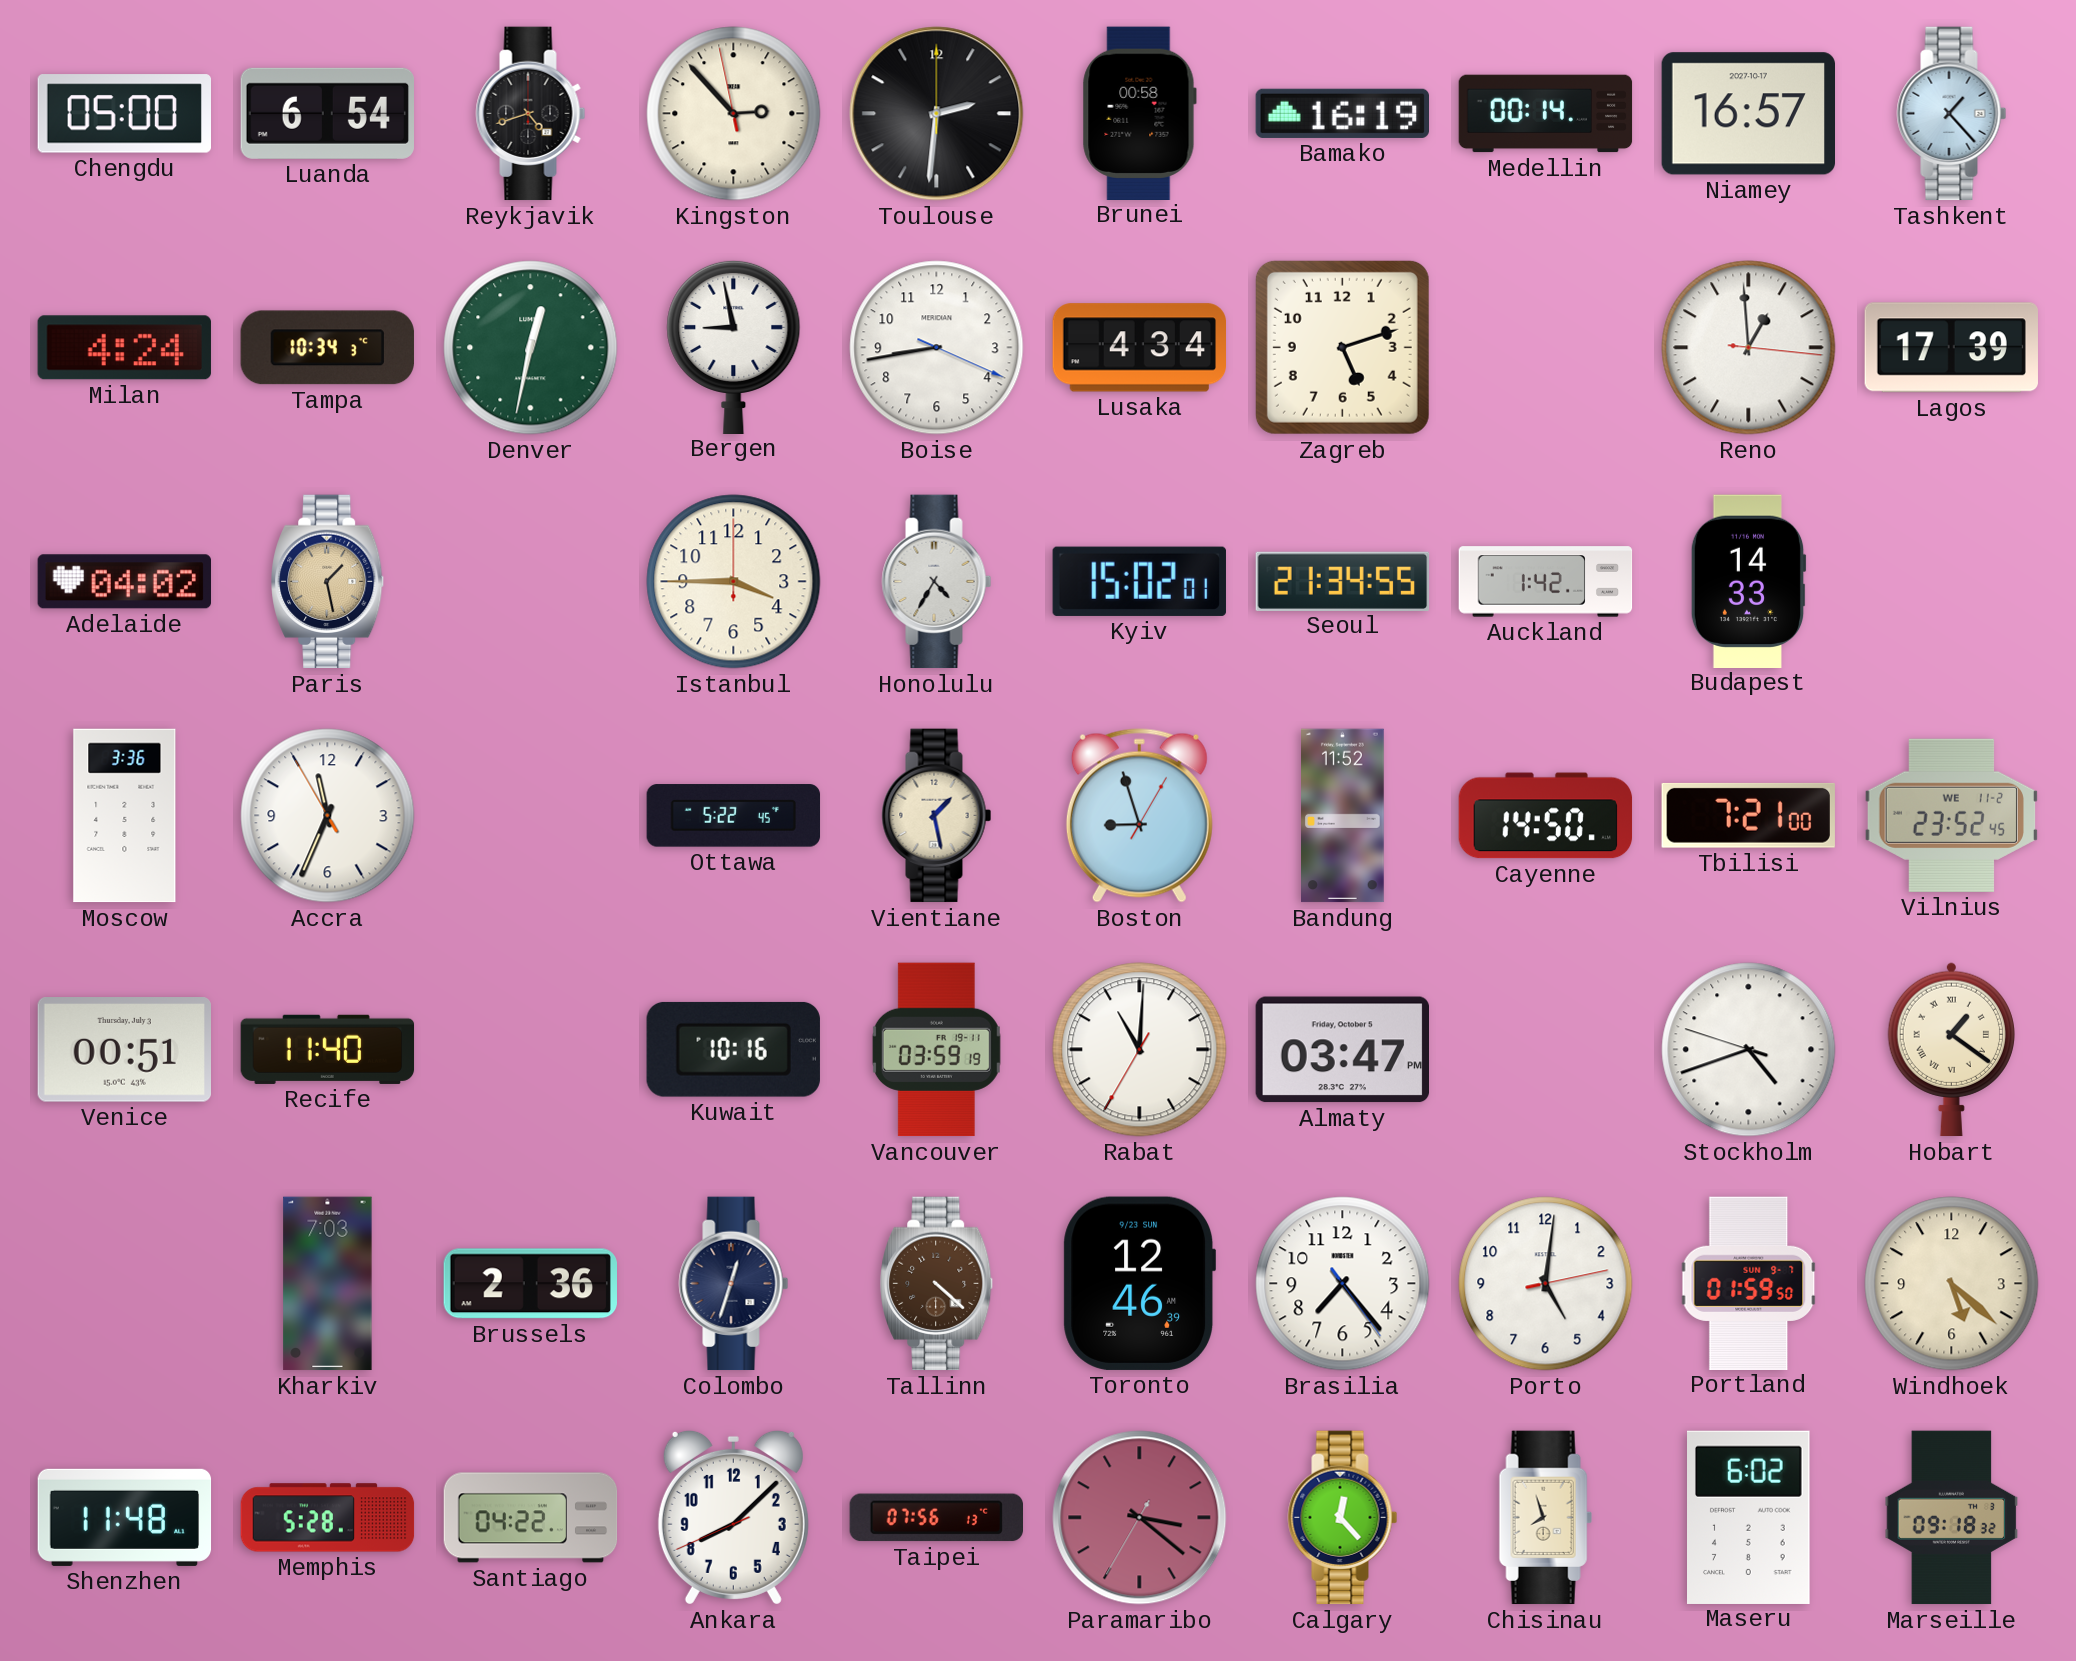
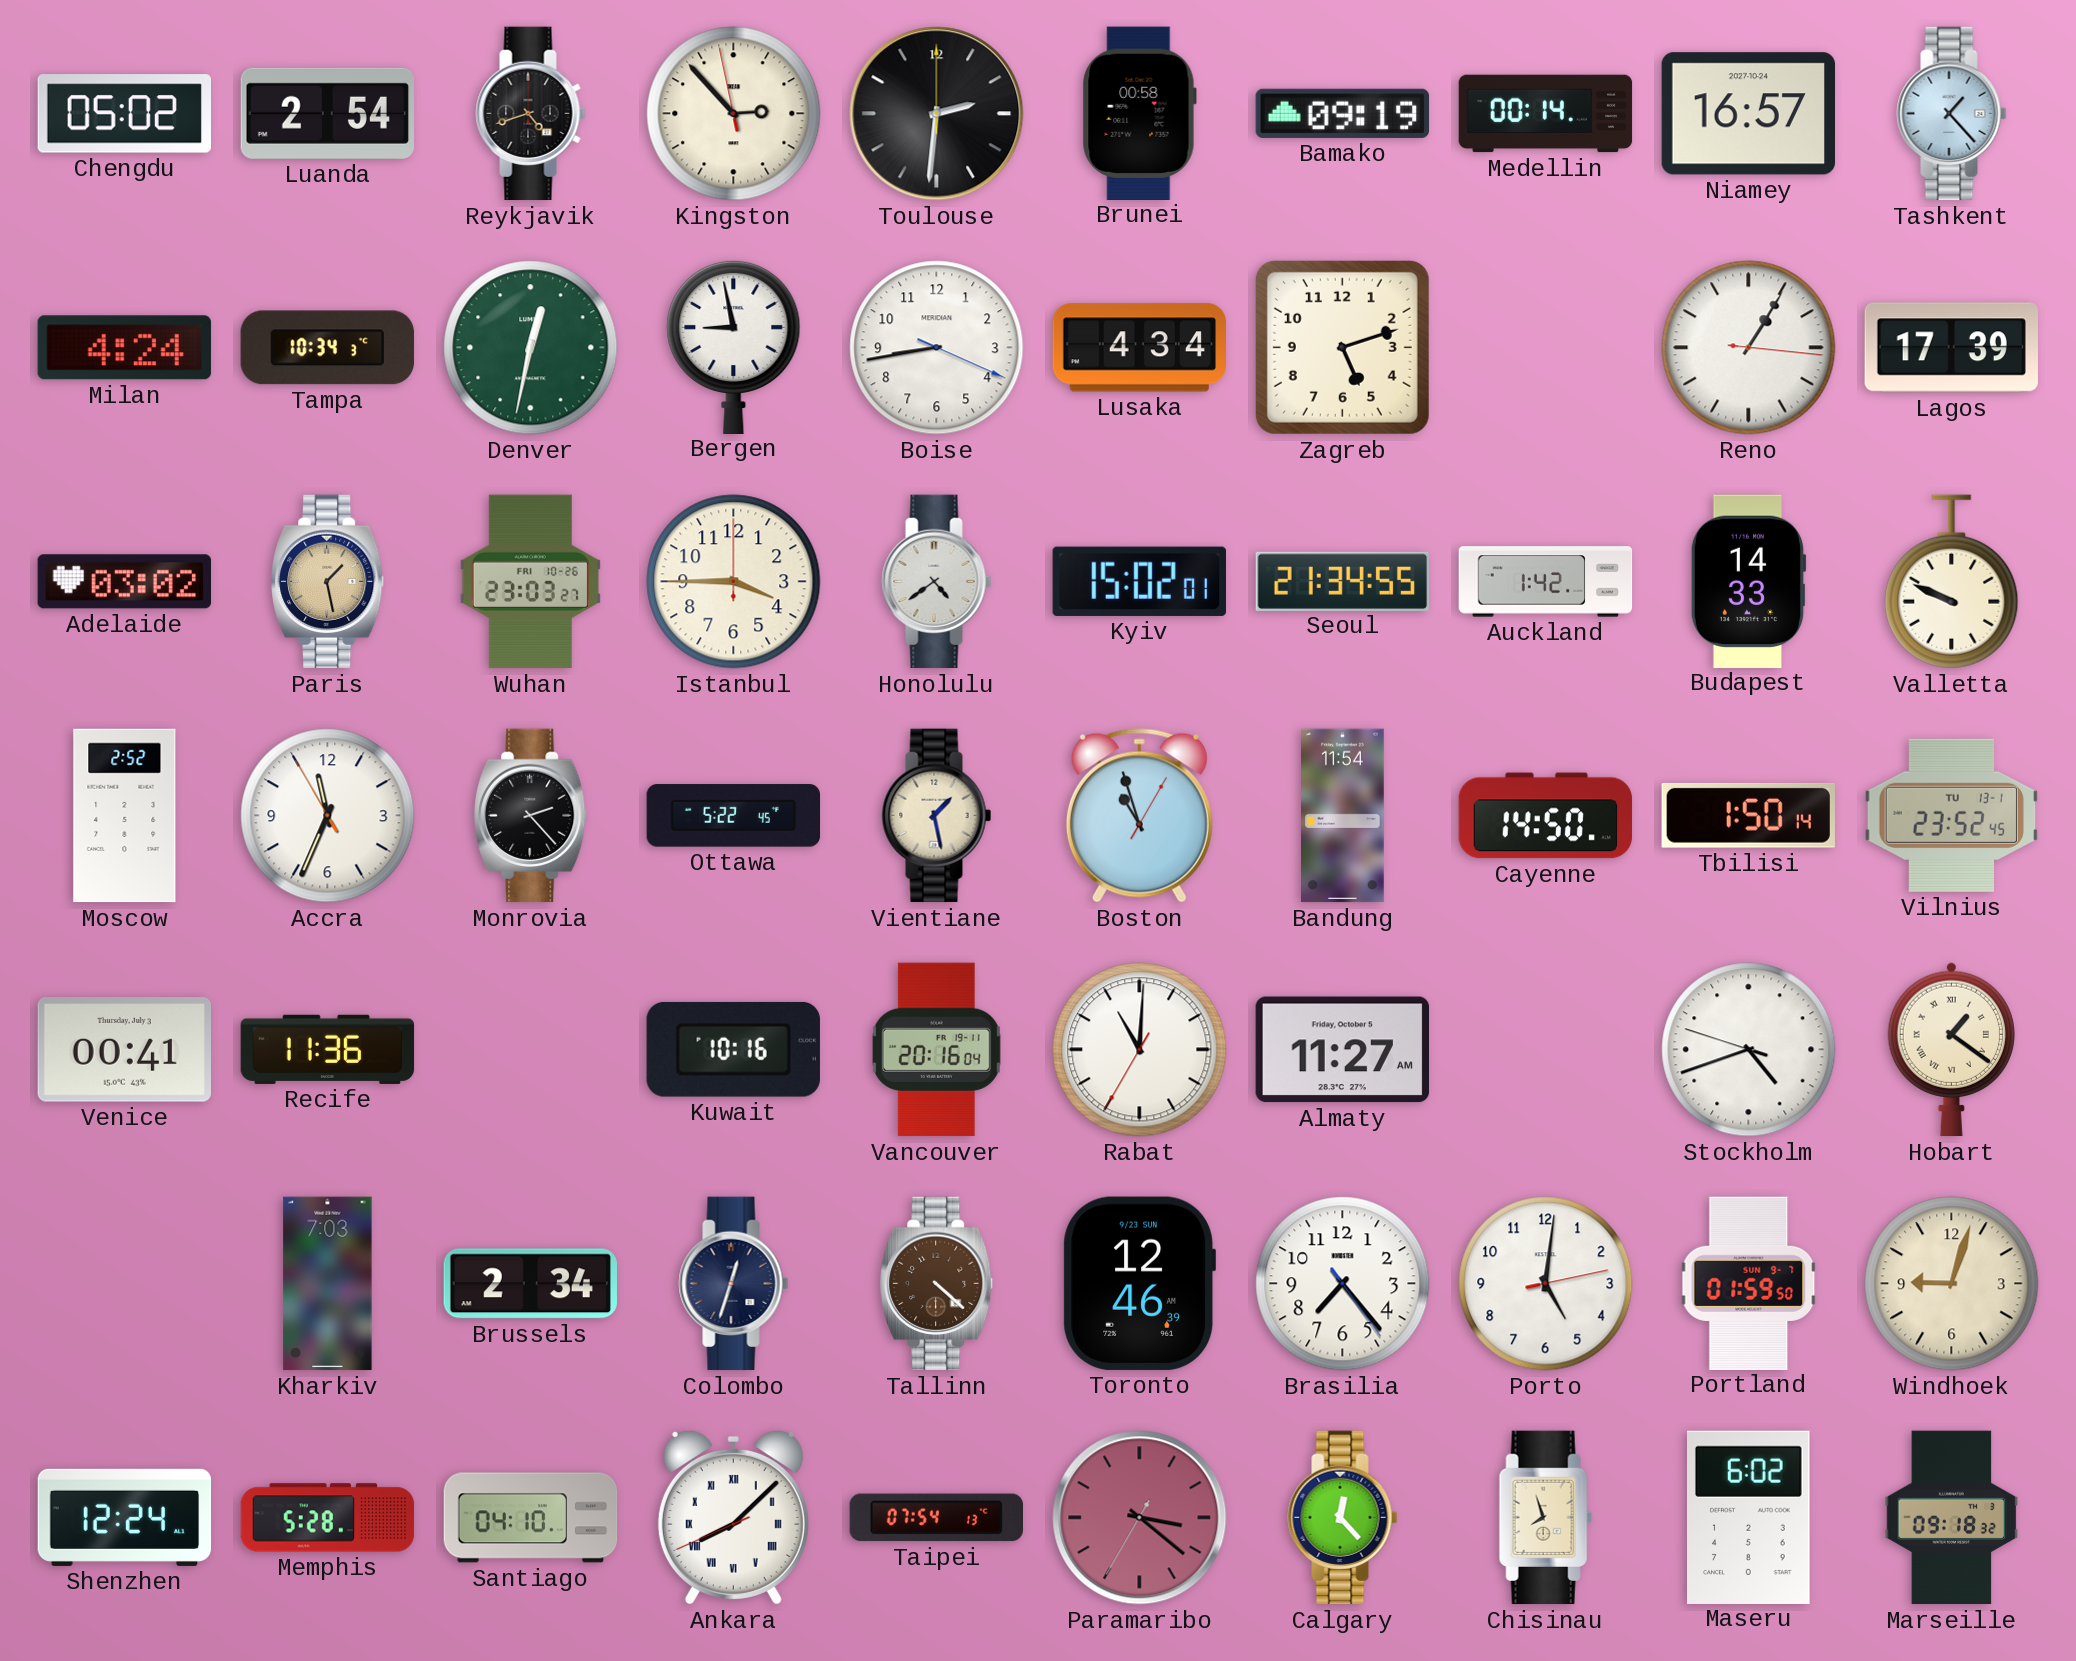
Chengdu: 05:00 -> 05:02
Luanda: 6:54 -> 2:54
Bamako: 16:19 -> 09:19
Niamey date: 2027-10-17 -> 2027-10-24
Reno: 12:59 -> 1:05
Adelaide: 04:02 -> 03:02
Wuhan: none -> 23:03
Honolulu: 4:35 -> 4:39
Valletta: none -> 9:49
Moscow: 3:36 -> 2:52
Monrovia: none -> 2:23
Boston: 8:57 -> 10:57
Bandung: 11:52 -> 11:54
Tbilisi: 7:21 -> 1:50
Vilnius date: WE 11-2 -> TU 13-1
Venice: 00:51 -> 00:41
Recife: 11:40 -> 11:36
Vancouver: 03:59 -> 20:16
Almaty: 03:47 -> 11:27
Brussels: 2:36 -> 2:34
Windhoek: 5:22 -> 9:03
Shenzhen: 11:48 -> 12:24
Santiago: 04:22 -> 04:10
Ankara numerals: Arabic -> Roman
Taipei: 07:56 -> 07:54
